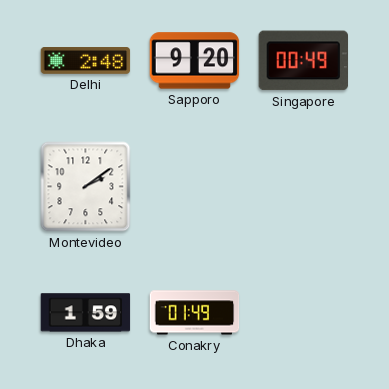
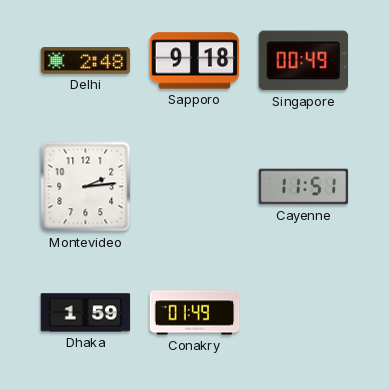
Sapporo: 9:20 -> 9:18
Montevideo: 2:09 -> 2:14
Cayenne: none -> 11:51
